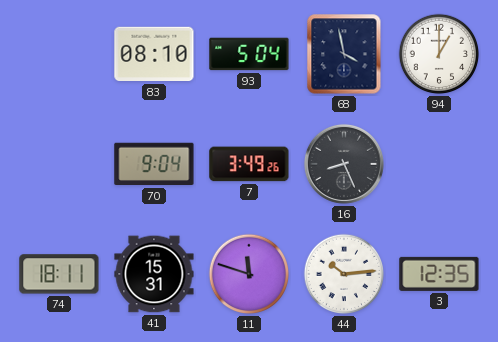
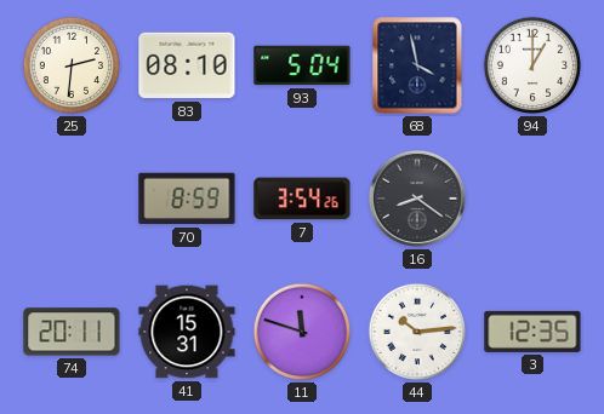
25: none -> 2:31
70: 9:04 -> 8:59
7: 3:49 -> 3:54
16: 8:26 -> 8:21
74: 18:11 -> 20:11
